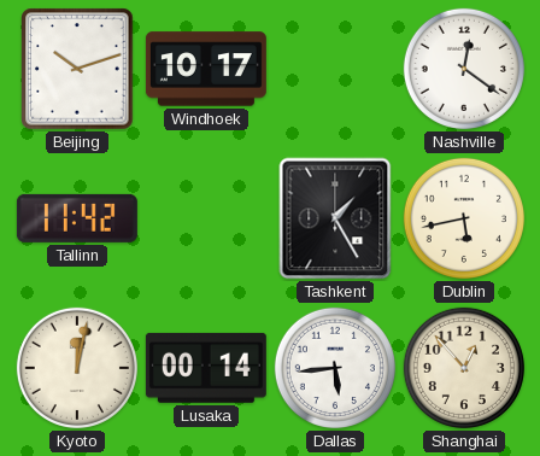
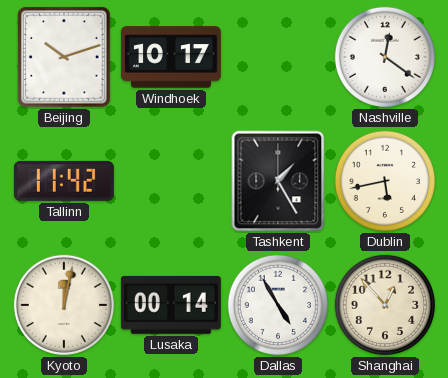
Dallas: 5:44 -> 4:55
